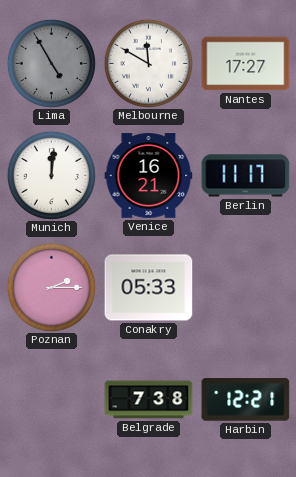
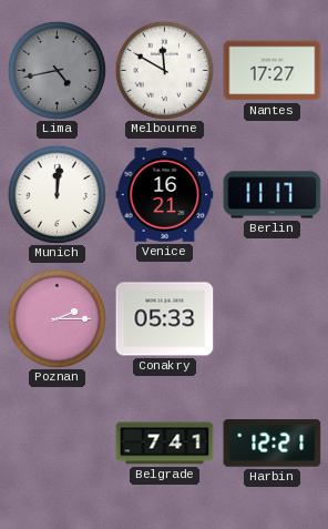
Lima: 4:55 -> 4:43
Belgrade: 7:38 -> 7:41
